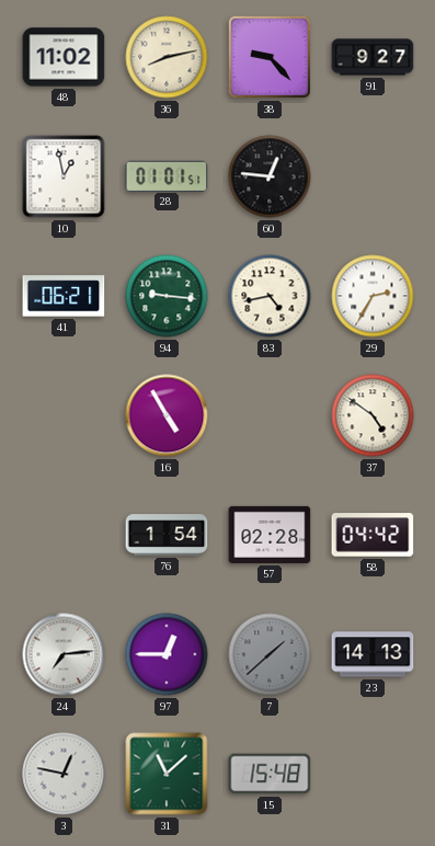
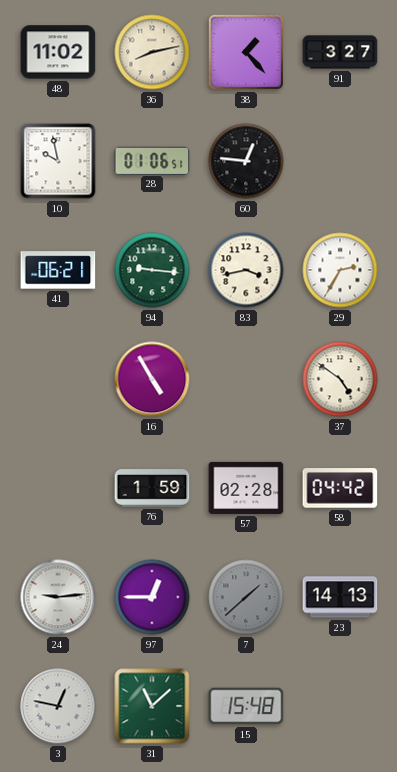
38: 9:23 -> 1:23
91: 9:27 -> 3:27
10: 12:58 -> 9:58
28: 01:01 -> 01:06
83: 4:43 -> 3:43
76: 1:54 -> 1:59
24: 7:14 -> 9:14
